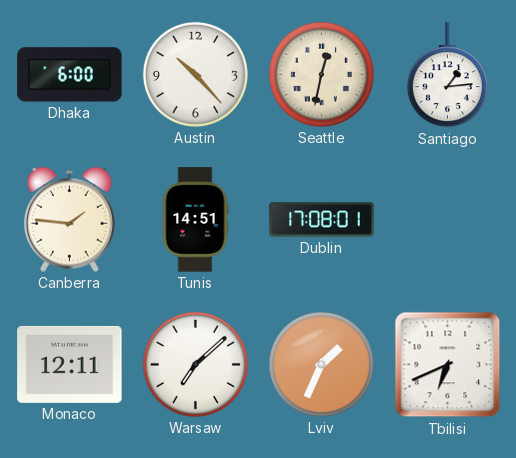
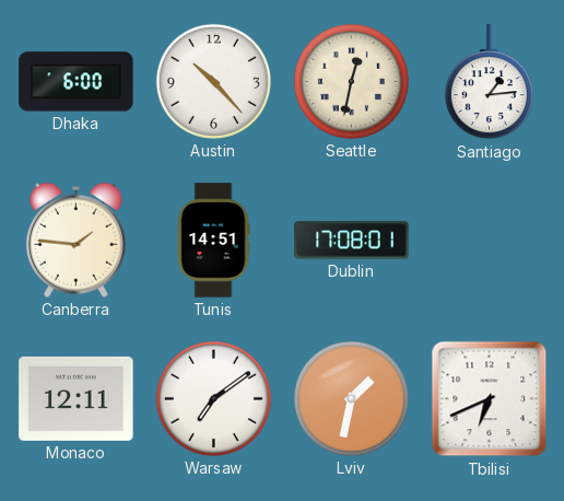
Warsaw: 7:08 -> 7:09
Lviv: 1:34 -> 1:32
